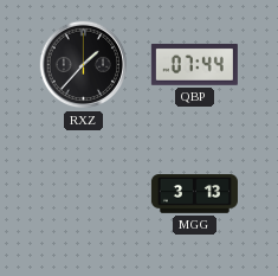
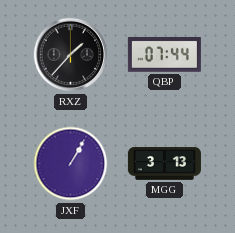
JXF: none -> 1:05
